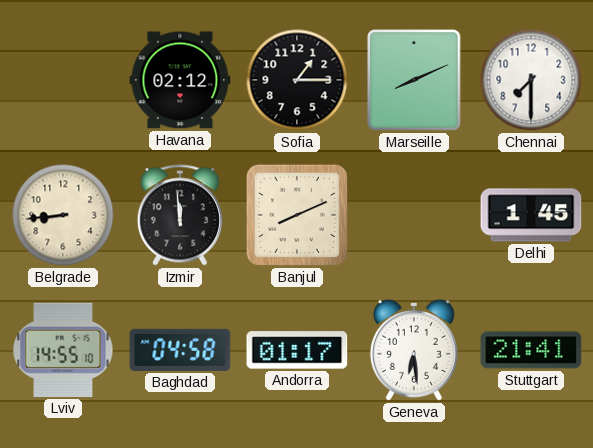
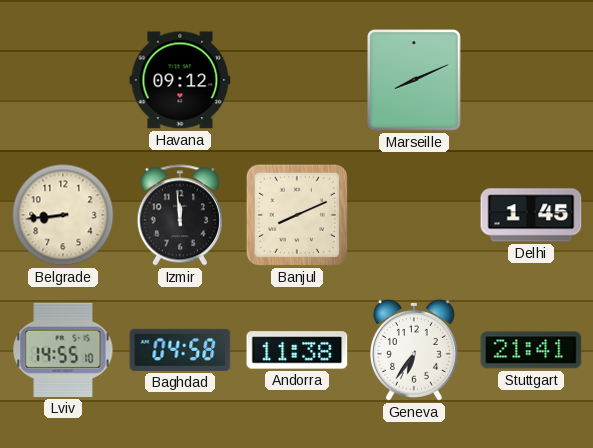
Havana: 02:12 -> 09:12
Sofia: 1:15 -> none
Chennai: 7:30 -> none
Andorra: 01:17 -> 11:38
Geneva: 6:29 -> 6:36
